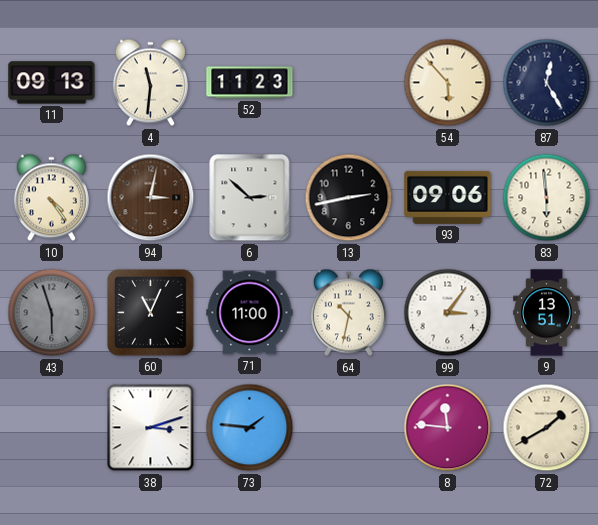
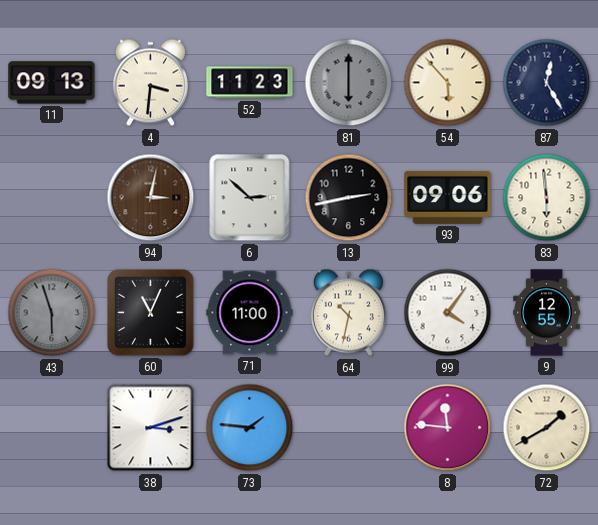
4: 11:31 -> 3:31
81: none -> 6:00
10: 4:24 -> none
99: 3:06 -> 4:06
9: 13:51 -> 12:55
